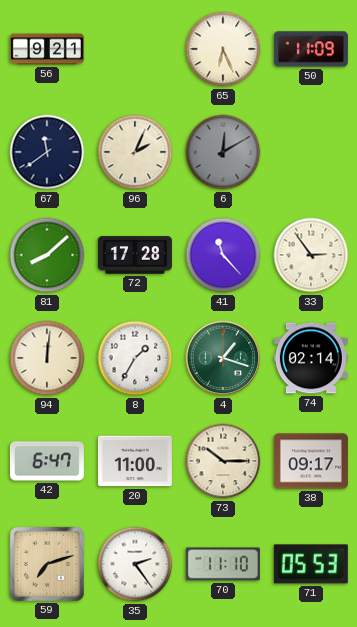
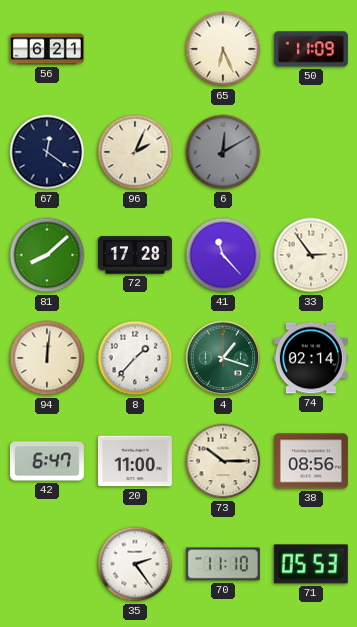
56: 9:21 -> 6:21
67: 11:39 -> 12:21
8: 1:35 -> 1:37
38: 09:17 -> 08:56
59: 7:12 -> none
